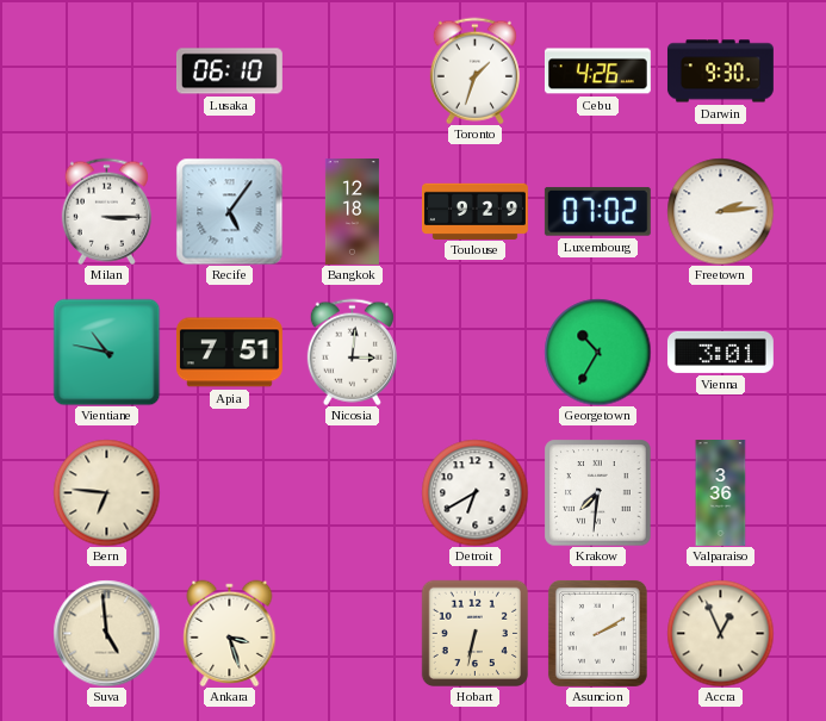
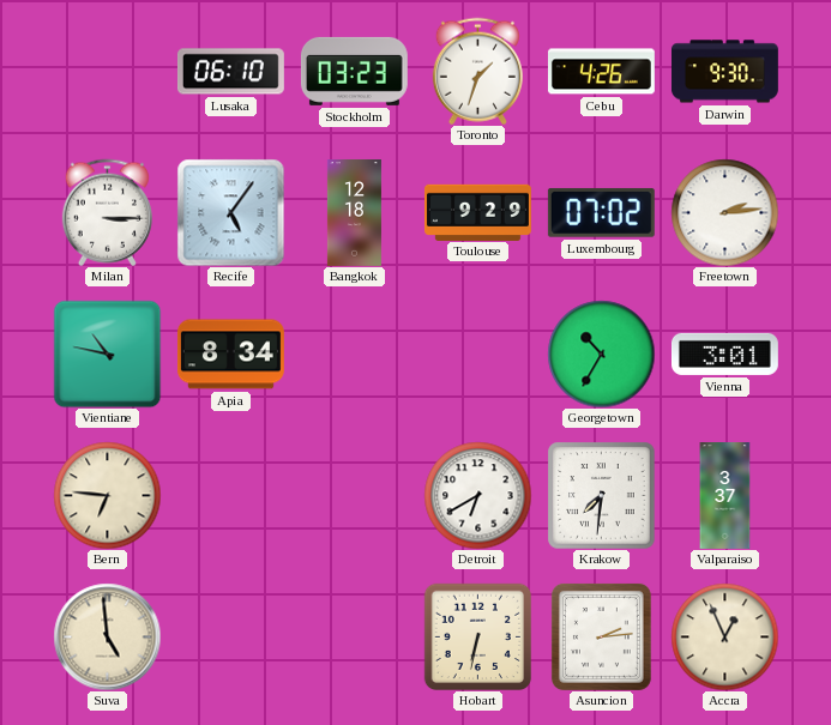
Stockholm: none -> 03:23
Apia: 7:51 -> 8:34
Nicosia: 3:01 -> none
Valparaiso: 3:36 -> 3:37
Ankara: 3:27 -> none
Asuncion: 2:10 -> 2:14
